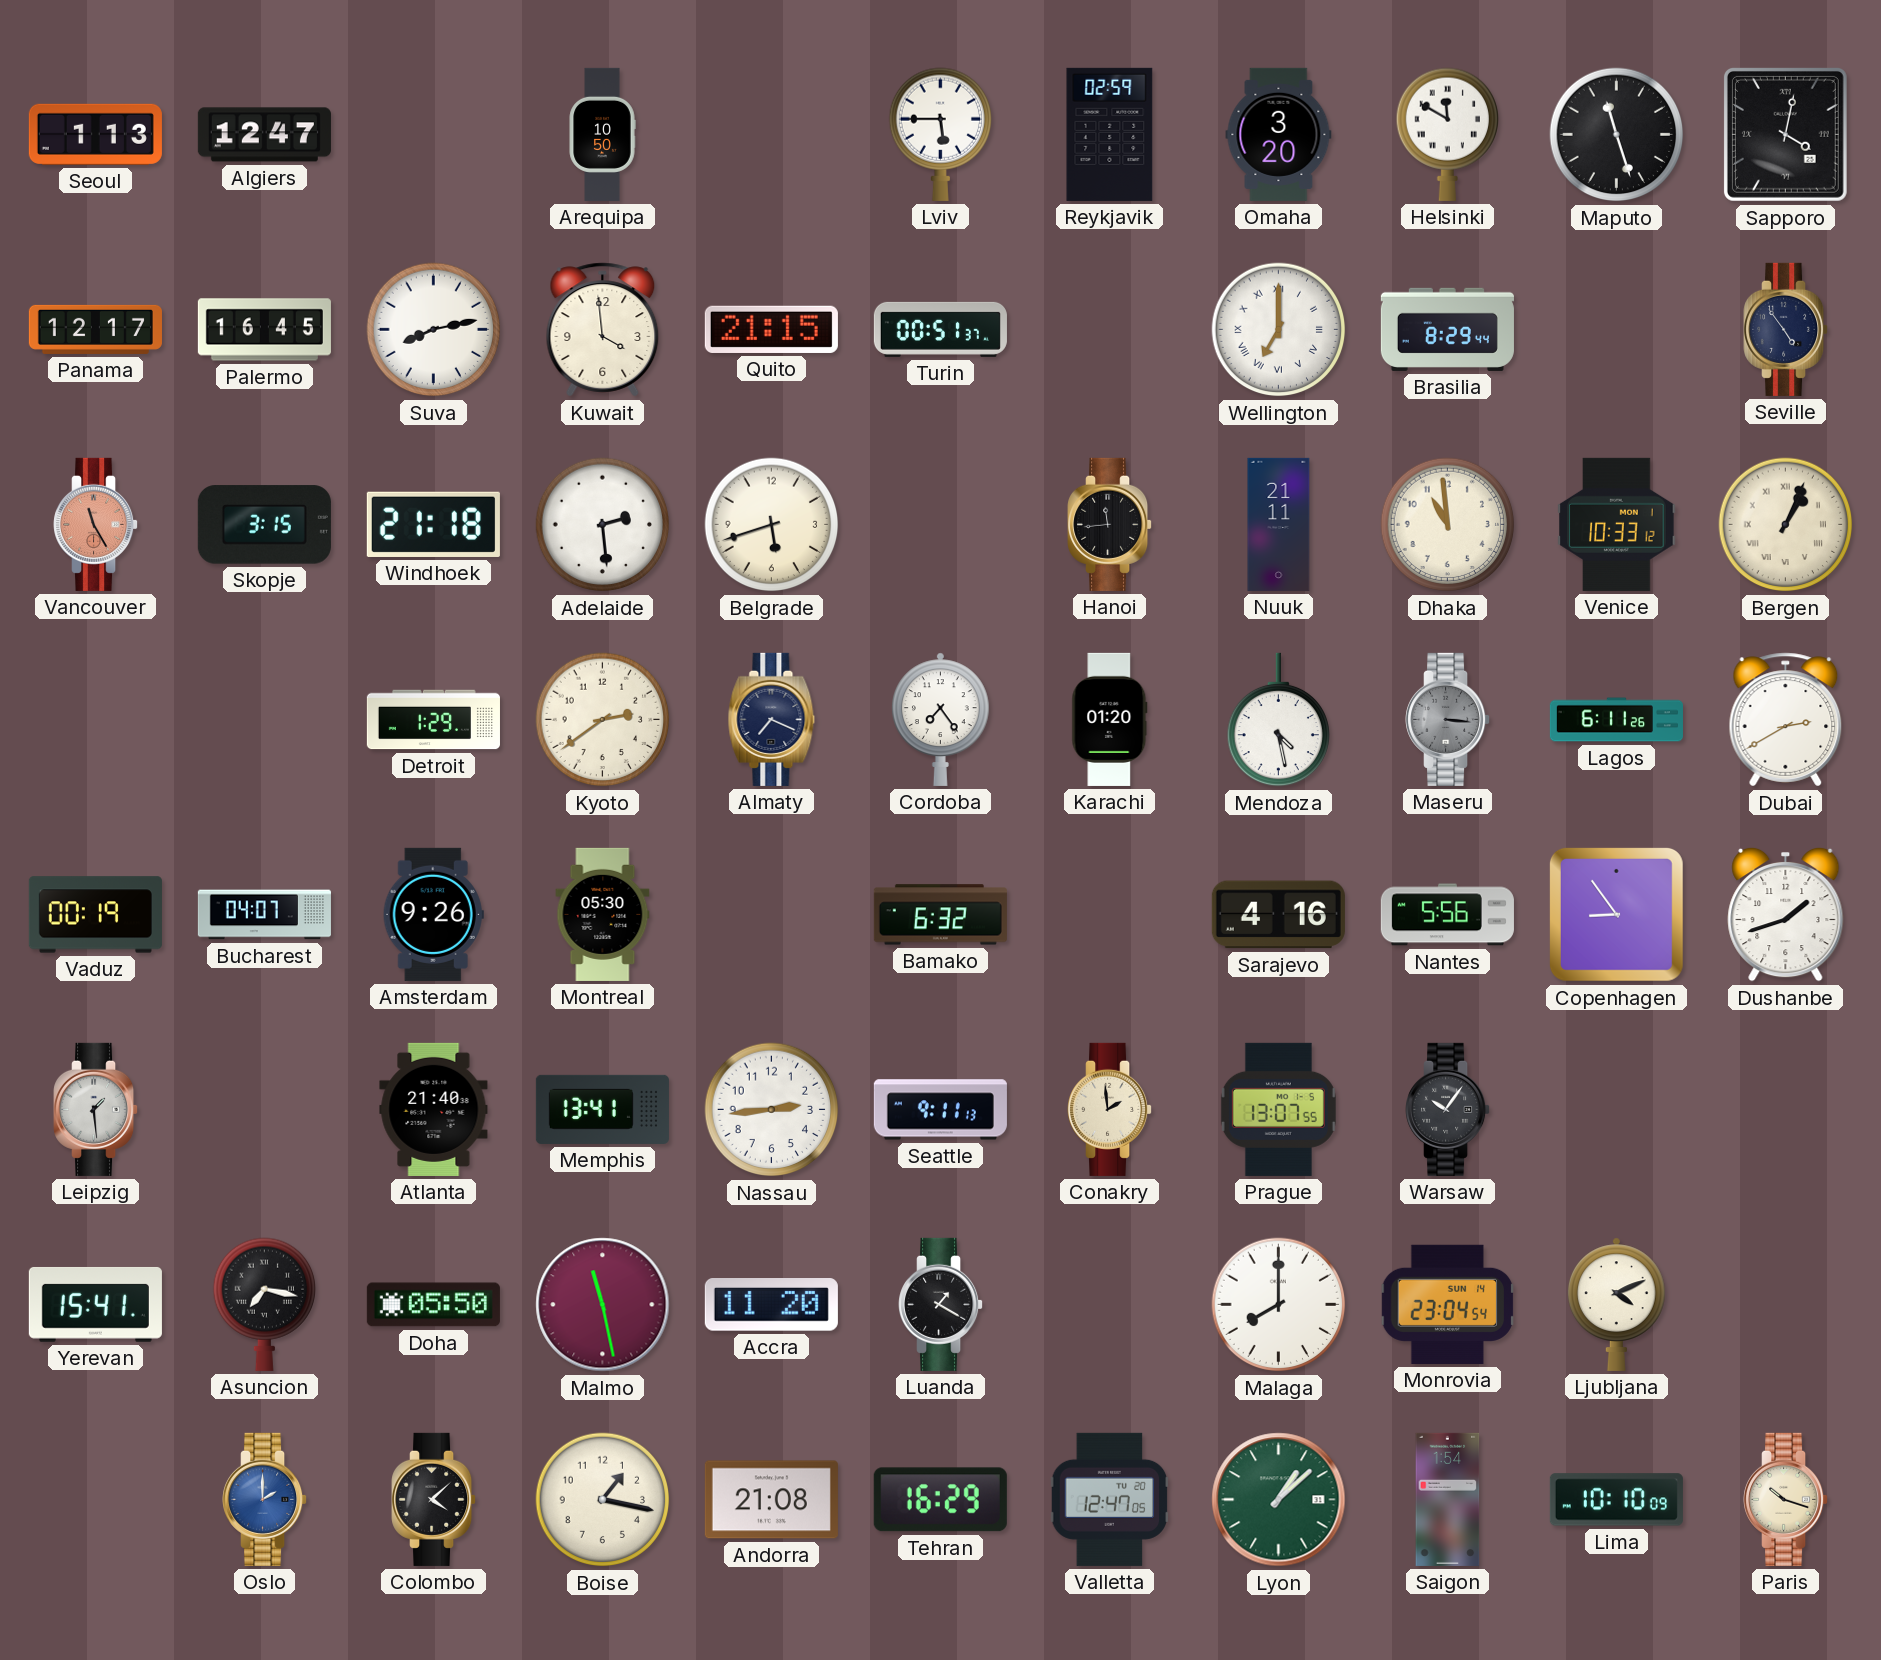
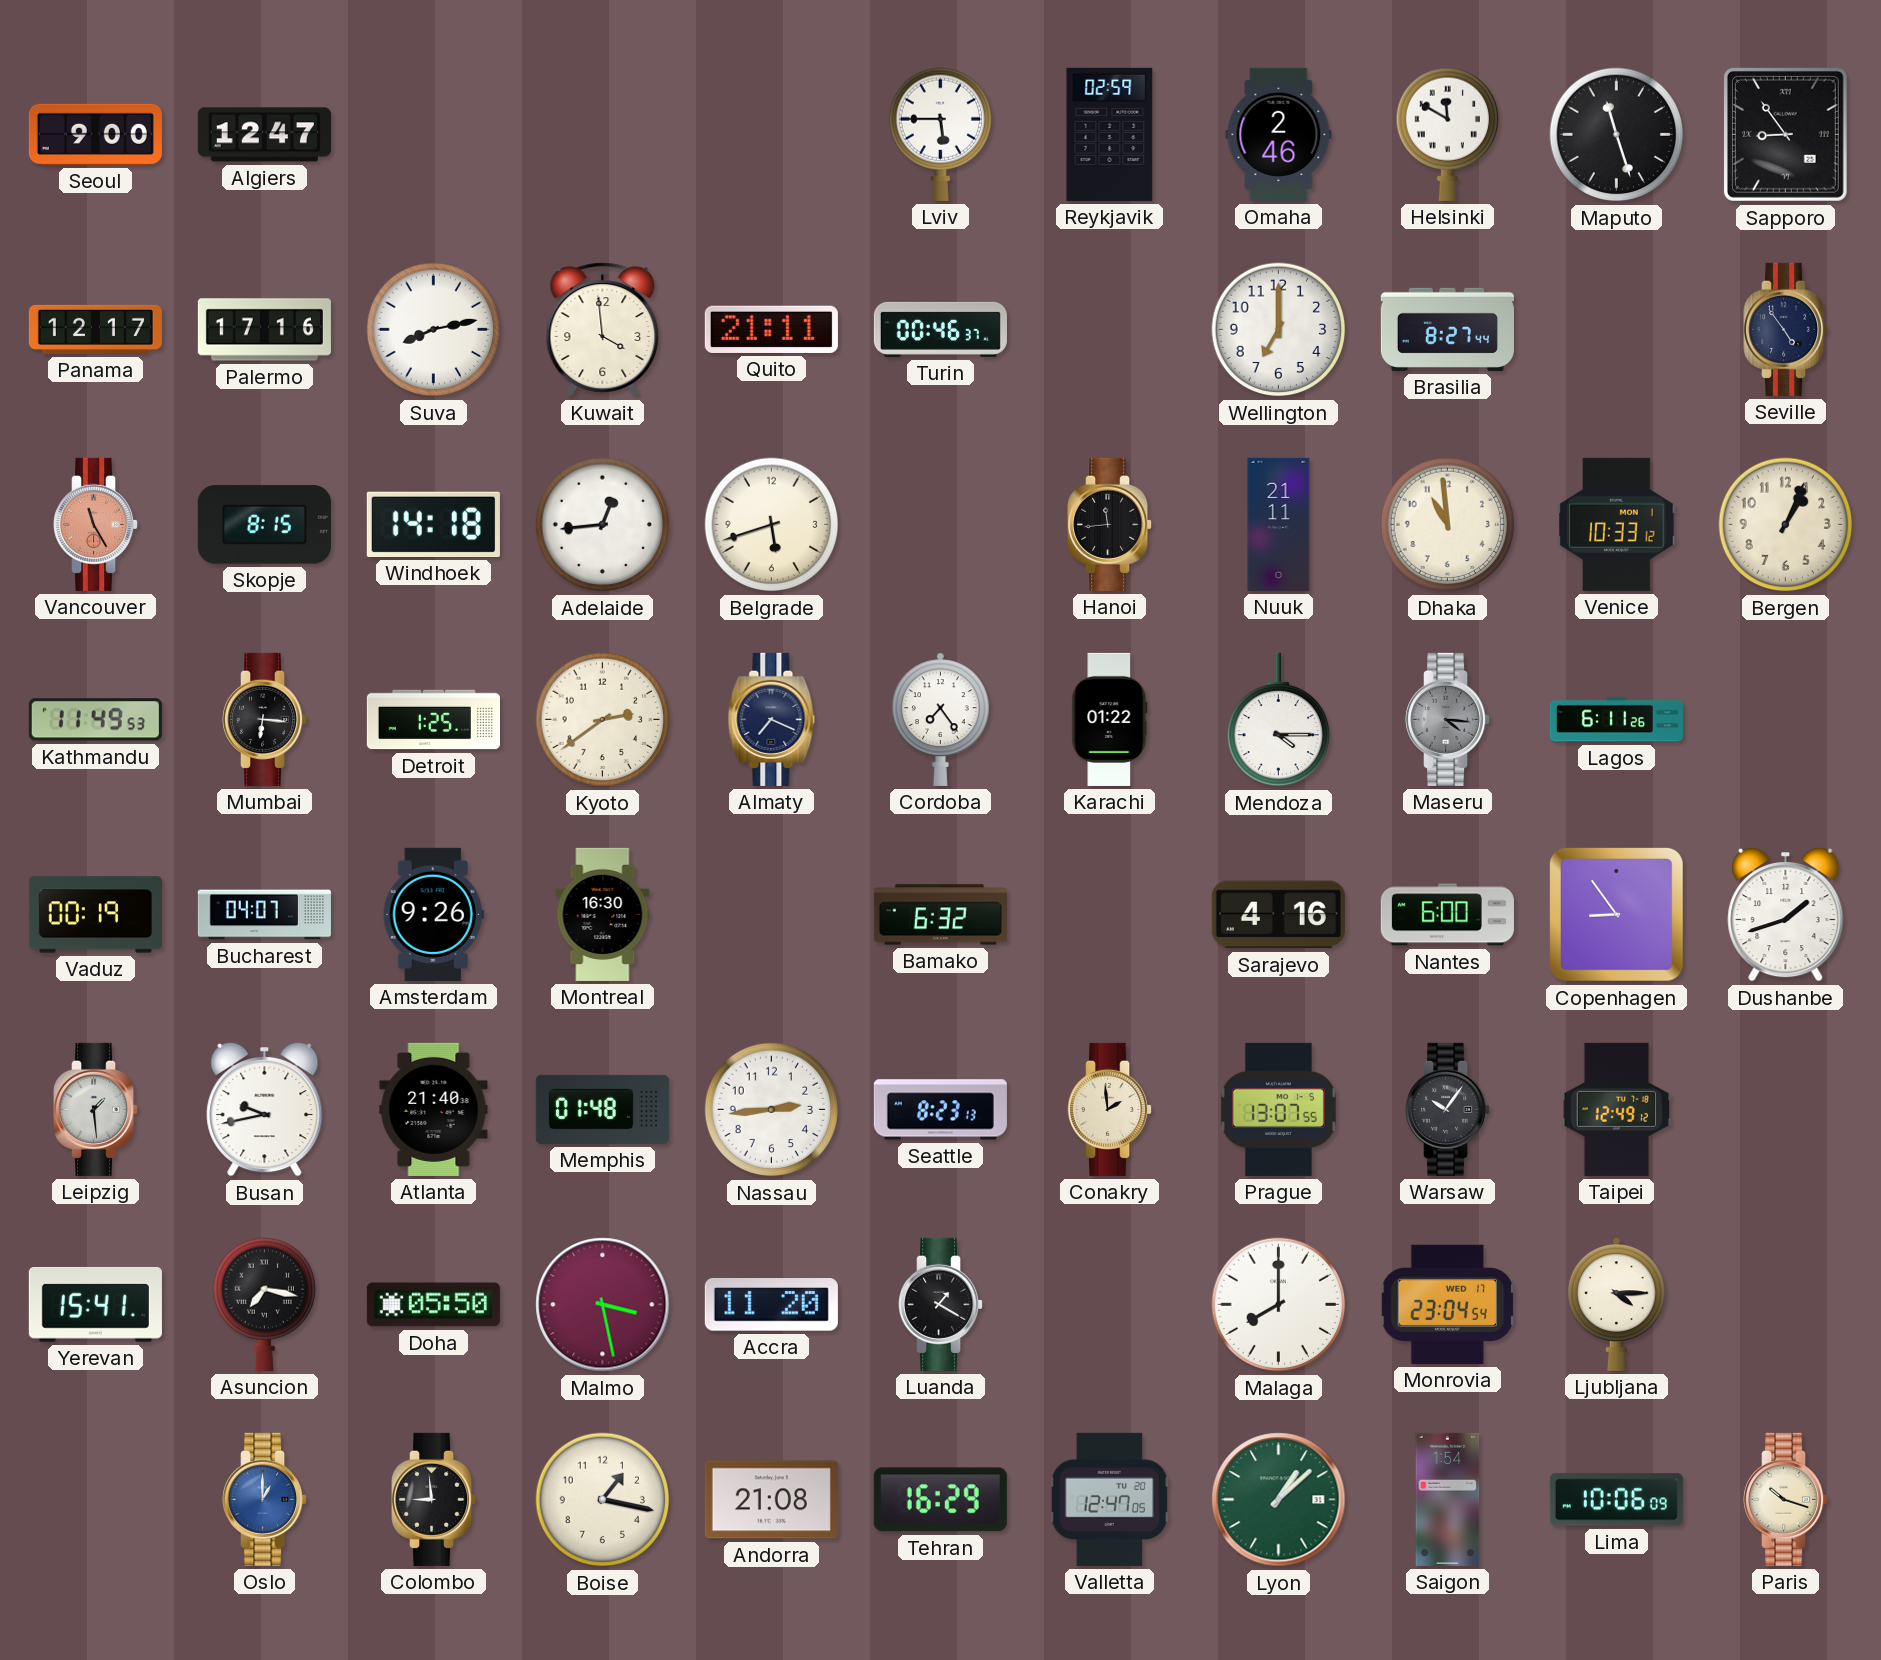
Seoul: 1:13 -> 9:00
Arequipa: 10:50 -> none
Omaha: 3:20 -> 2:46
Sapporo: 4:02 -> 8:54
Palermo: 16:45 -> 17:16
Quito: 21:15 -> 21:11
Turin: 00:51 -> 00:46
Wellington numerals: Roman -> Arabic
Brasilia: 8:29 -> 8:27
Skopje: 3:15 -> 8:15
Windhoek: 21:18 -> 14:18
Adelaide: 2:29 -> 12:44
Bergen numerals: Roman -> Arabic
Kathmandu: none -> 11:49
Mumbai: none -> 6:16
Detroit: 1:29 -> 1:25
Karachi: 01:20 -> 01:22
Mendoza: 4:28 -> 4:15
Maseru: 3:16 -> 4:16
Dubai: 2:40 -> none
Montreal: 05:30 -> 16:30
Nantes: 5:56 -> 6:00
Busan: none -> 9:43
Memphis: 13:41 -> 01:48
Seattle: 9:11 -> 8:23
Taipei: none -> 12:49
Malmo: 11:28 -> 3:28
Monrovia date: SUN 14 -> WED 17
Ljubljana: 4:11 -> 4:15
Oslo: 2:00 -> 1:00
Colombo: 4:08 -> 8:59
Lima: 10:10 -> 10:06
